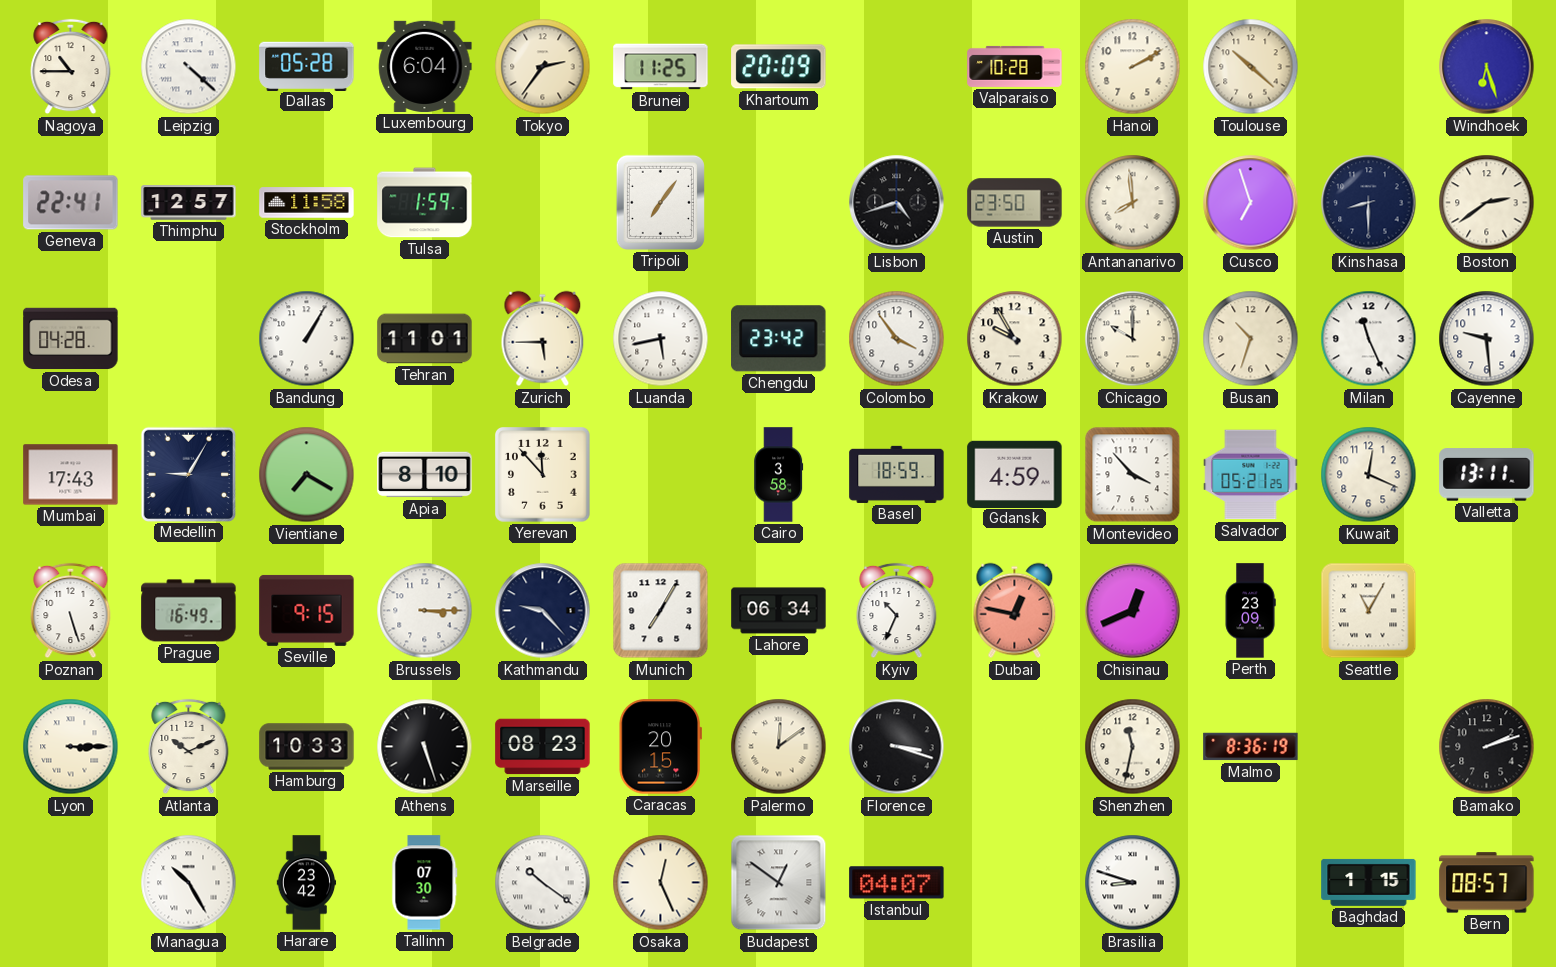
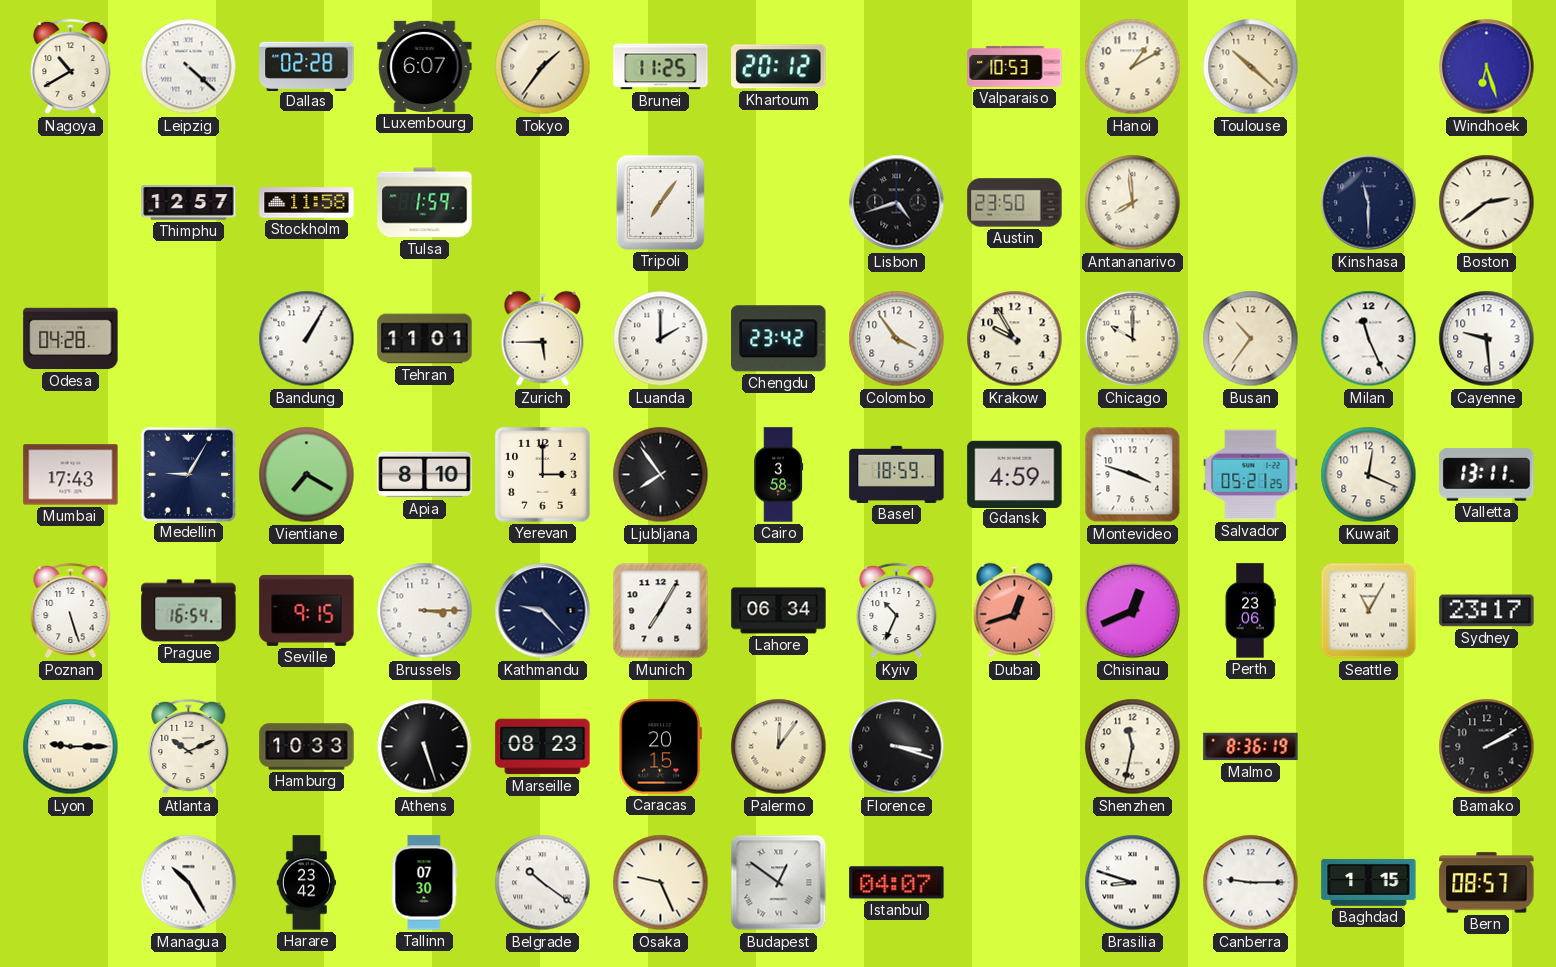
Nagoya: 10:45 -> 10:40
Dallas: 05:28 -> 02:28
Luxembourg: 6:04 -> 6:07
Tokyo: 2:36 -> 1:36
Khartoum: 20:09 -> 20:12
Valparaiso: 10:28 -> 10:53
Hanoi: 2:10 -> 1:10
Geneva: 22:41 -> none
Cusco: 6:57 -> none
Kinshasa: 8:30 -> 11:30
Luanda: 5:43 -> 2:00
Busan: 10:33 -> 10:36
Yerevan: 11:53 -> 3:00
Ljubljana: none -> 7:54
Montevideo: 3:53 -> 3:48
Prague: 16:49 -> 16:54
Dubai: 12:47 -> 12:42
Perth: 23:09 -> 23:06
Sydney: none -> 23:17
Lyon: 3:15 -> 9:15
Palermo: 12:09 -> 12:06
Bamako: 2:12 -> 2:10
Osaka: 12:26 -> 9:26
Canberra: none -> 9:15
